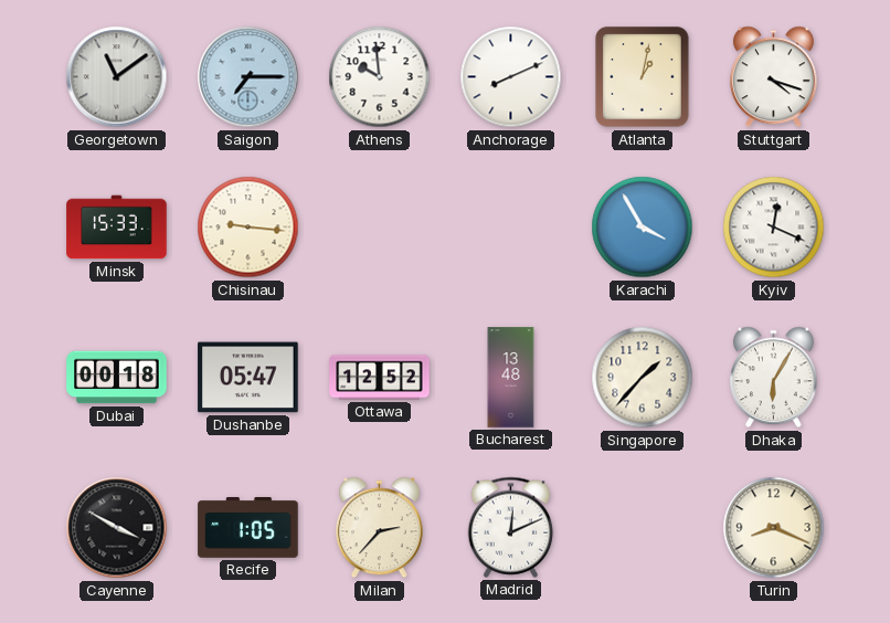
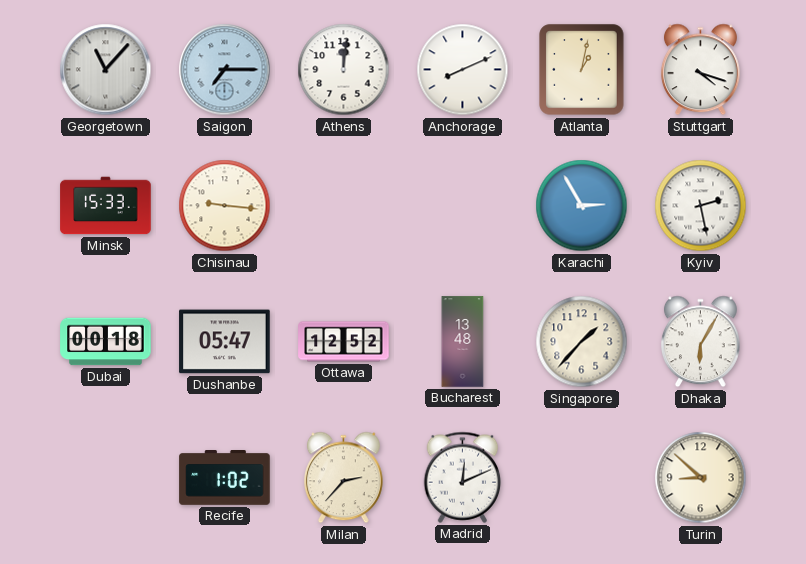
Georgetown: 11:09 -> 11:07
Athens: 9:59 -> 12:01
Karachi: 3:55 -> 2:55
Kyiv: 12:19 -> 2:28
Cayenne: 3:50 -> none
Recife: 1:05 -> 1:02
Turin: 8:19 -> 8:52
